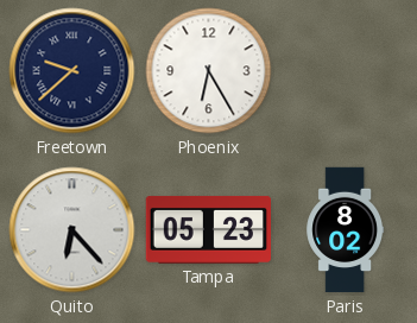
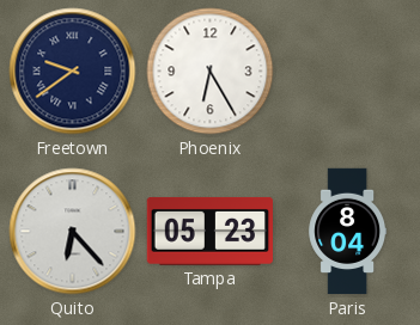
Freetown: 9:38 -> 9:39
Paris: 8:02 -> 8:04
